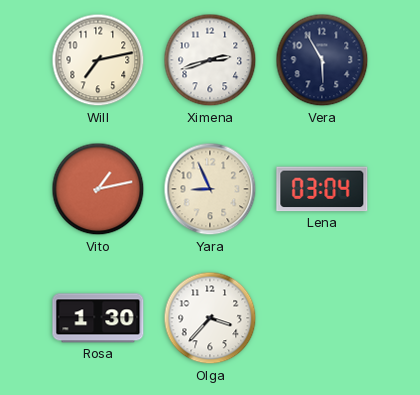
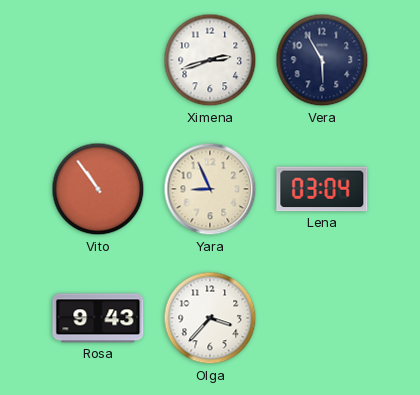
Will: 7:13 -> none
Vito: 1:13 -> 10:54
Rosa: 1:30 -> 9:43
